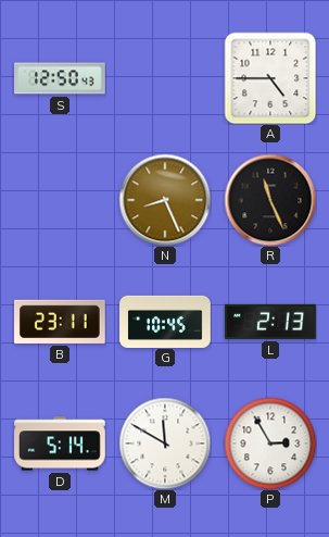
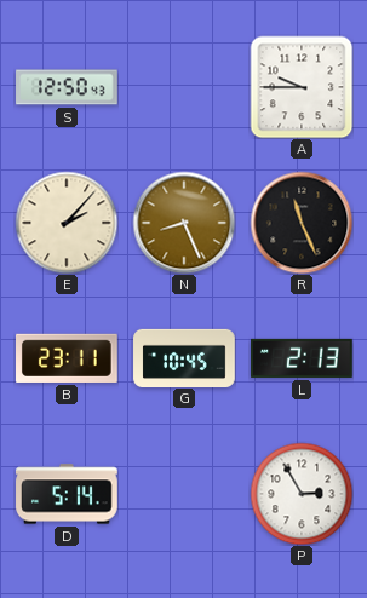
A: 4:45 -> 9:45
E: none -> 2:07
M: 11:50 -> none
